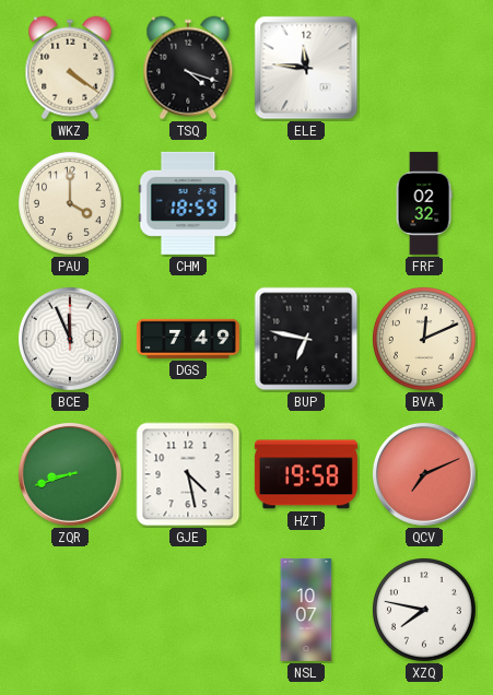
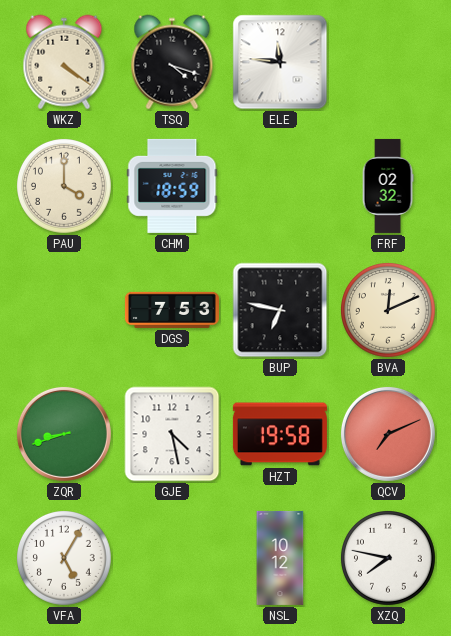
BCE: 11:56 -> none
DGS: 7:49 -> 7:53
VFA: none -> 5:05
NSL: 10:07 -> 10:12
